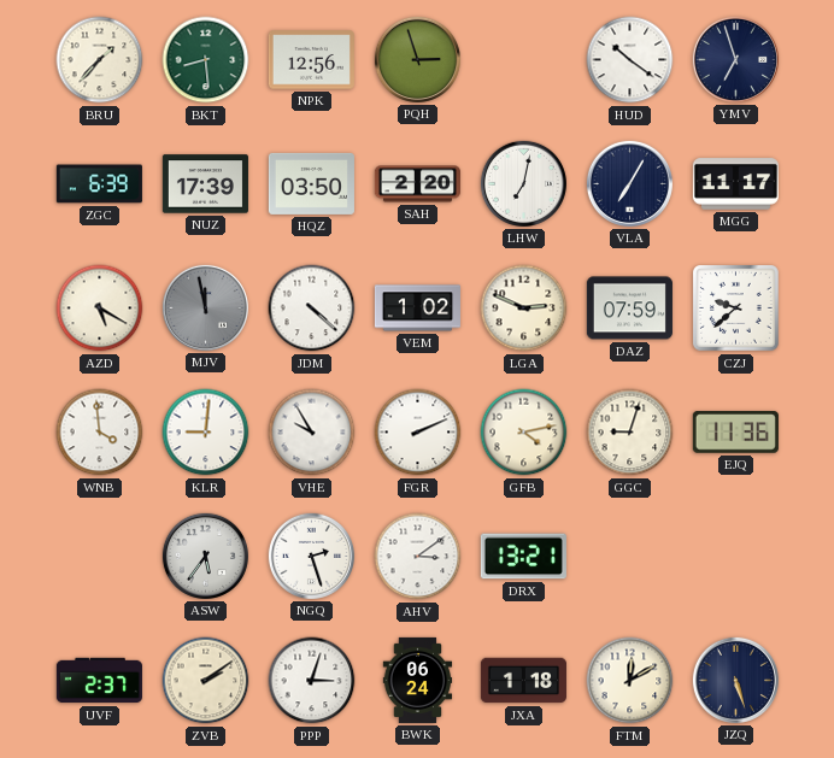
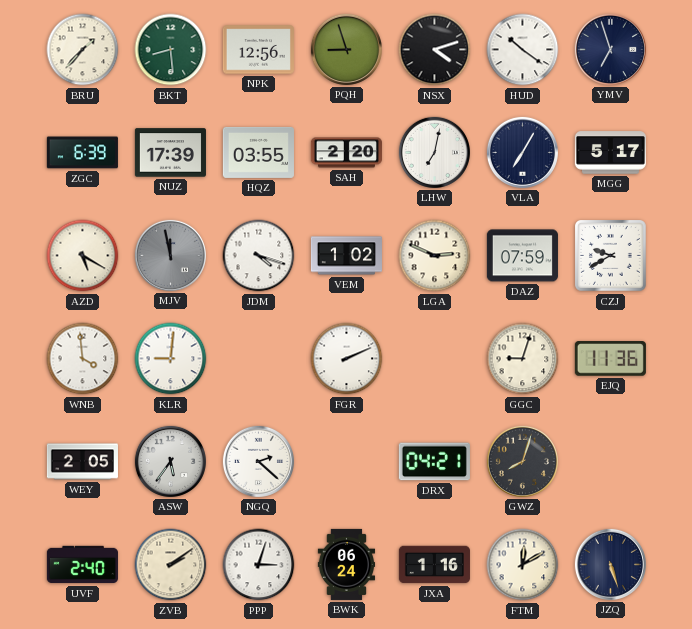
PQH: 2:57 -> 8:57
NSX: none -> 4:12
HQZ: 03:50 -> 03:55
MGG: 11:17 -> 5:17
JDM: 4:22 -> 4:18
CZJ: 9:38 -> 9:40
VHE: 9:55 -> none
GFB: 4:13 -> none
WEY: none -> 2:05
NGQ: 2:27 -> 2:22
AHV: 3:09 -> none
DRX: 13:21 -> 04:21
GWZ: none -> 8:03
UVF: 2:37 -> 2:40
JXA: 1:18 -> 1:16
